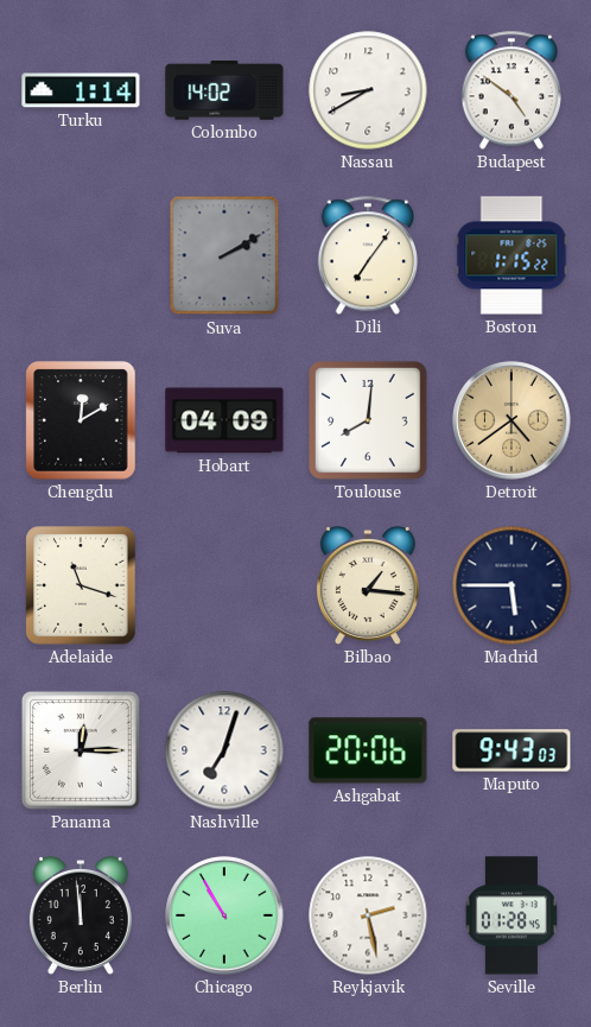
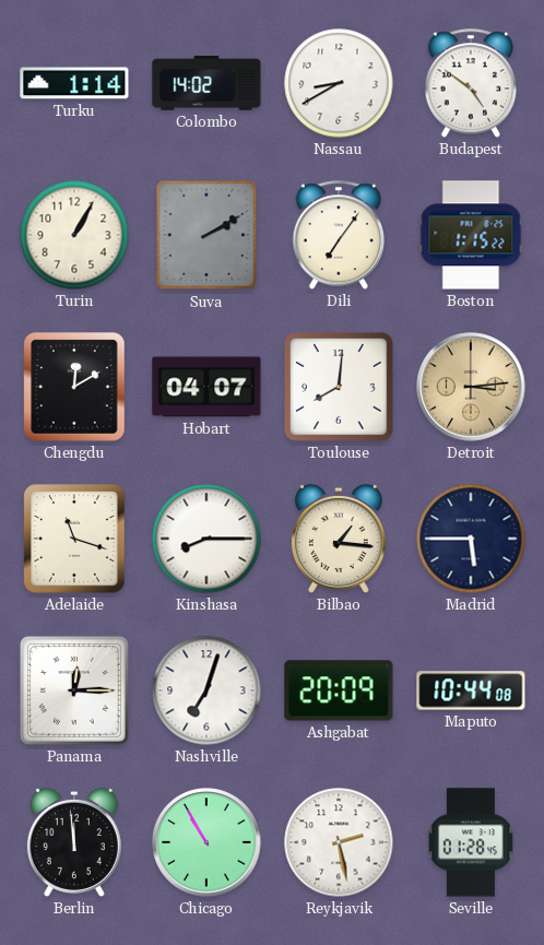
Turin: none -> 1:05
Hobart: 04:09 -> 04:07
Detroit: 4:39 -> 3:14
Kinshasa: none -> 8:15
Ashgabat: 20:06 -> 20:09
Maputo: 9:43 -> 10:44
